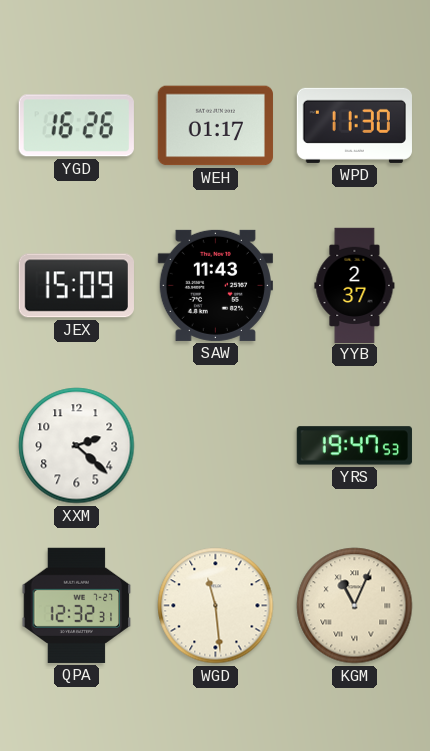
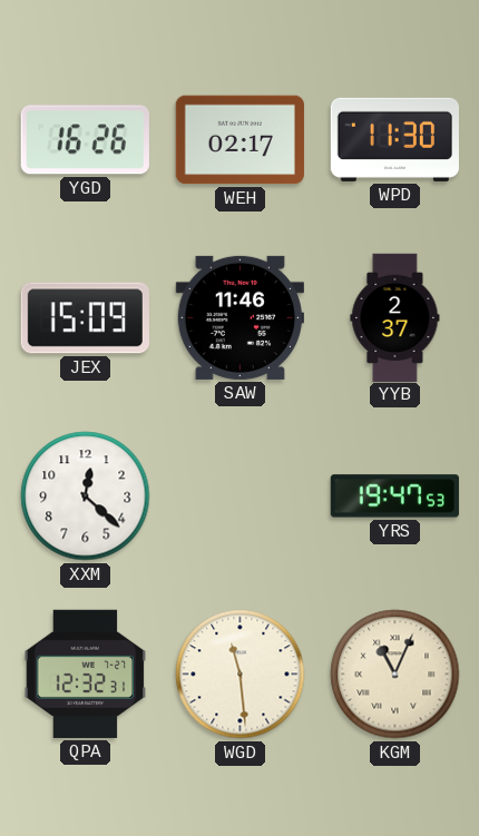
WEH: 01:17 -> 02:17
SAW: 11:43 -> 11:46
XXM: 2:22 -> 12:22
